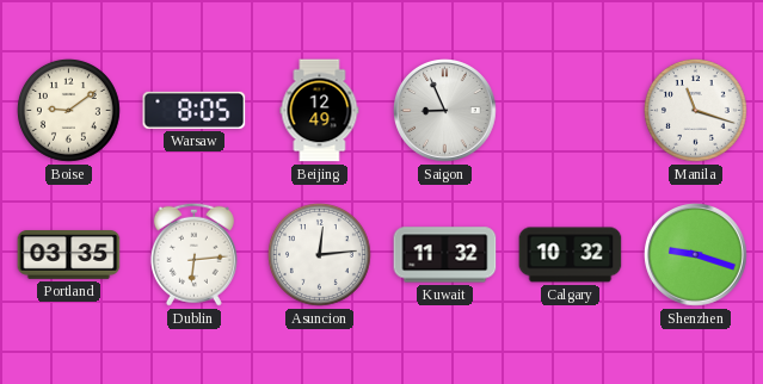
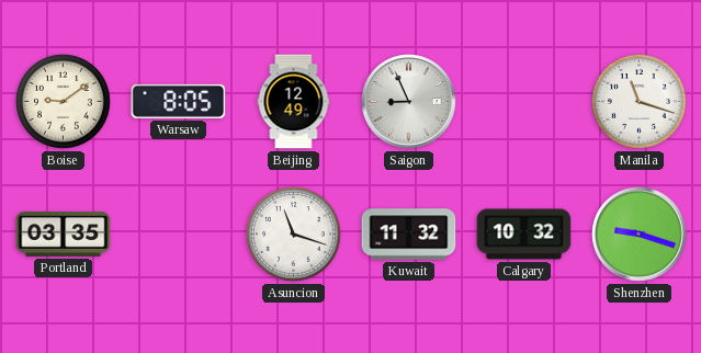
Dublin: 6:14 -> none
Asuncion: 12:14 -> 11:18
